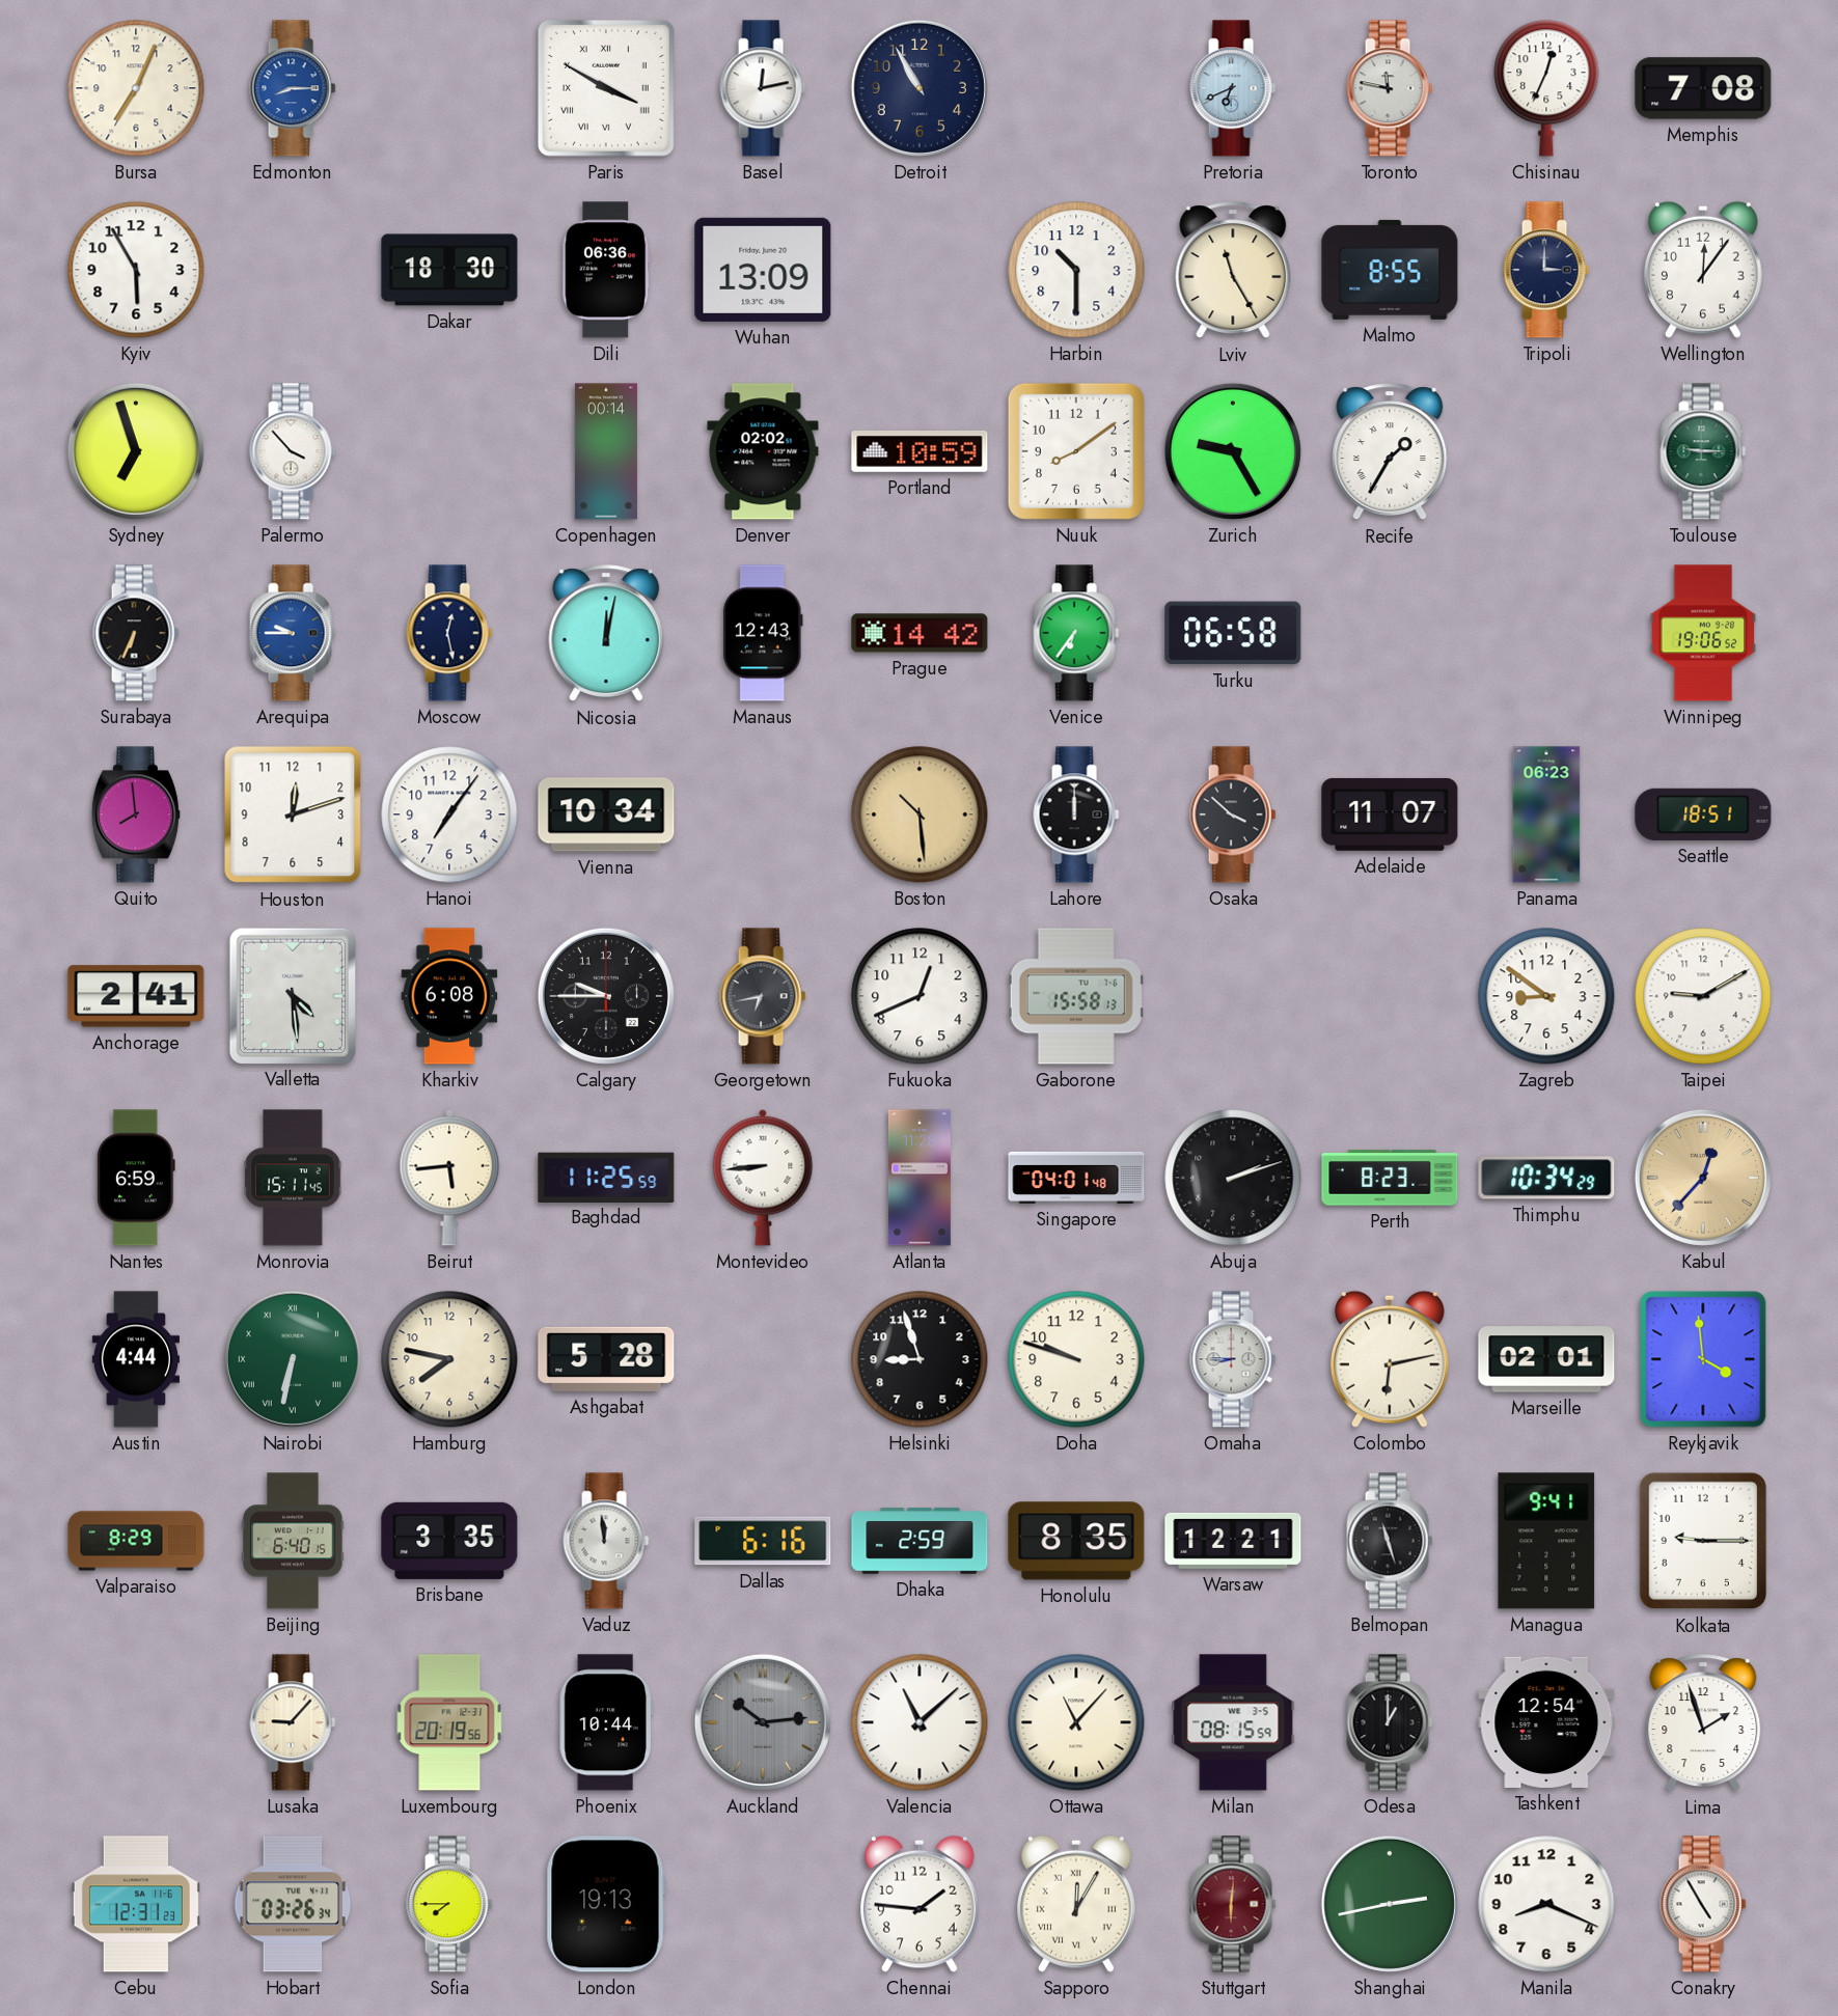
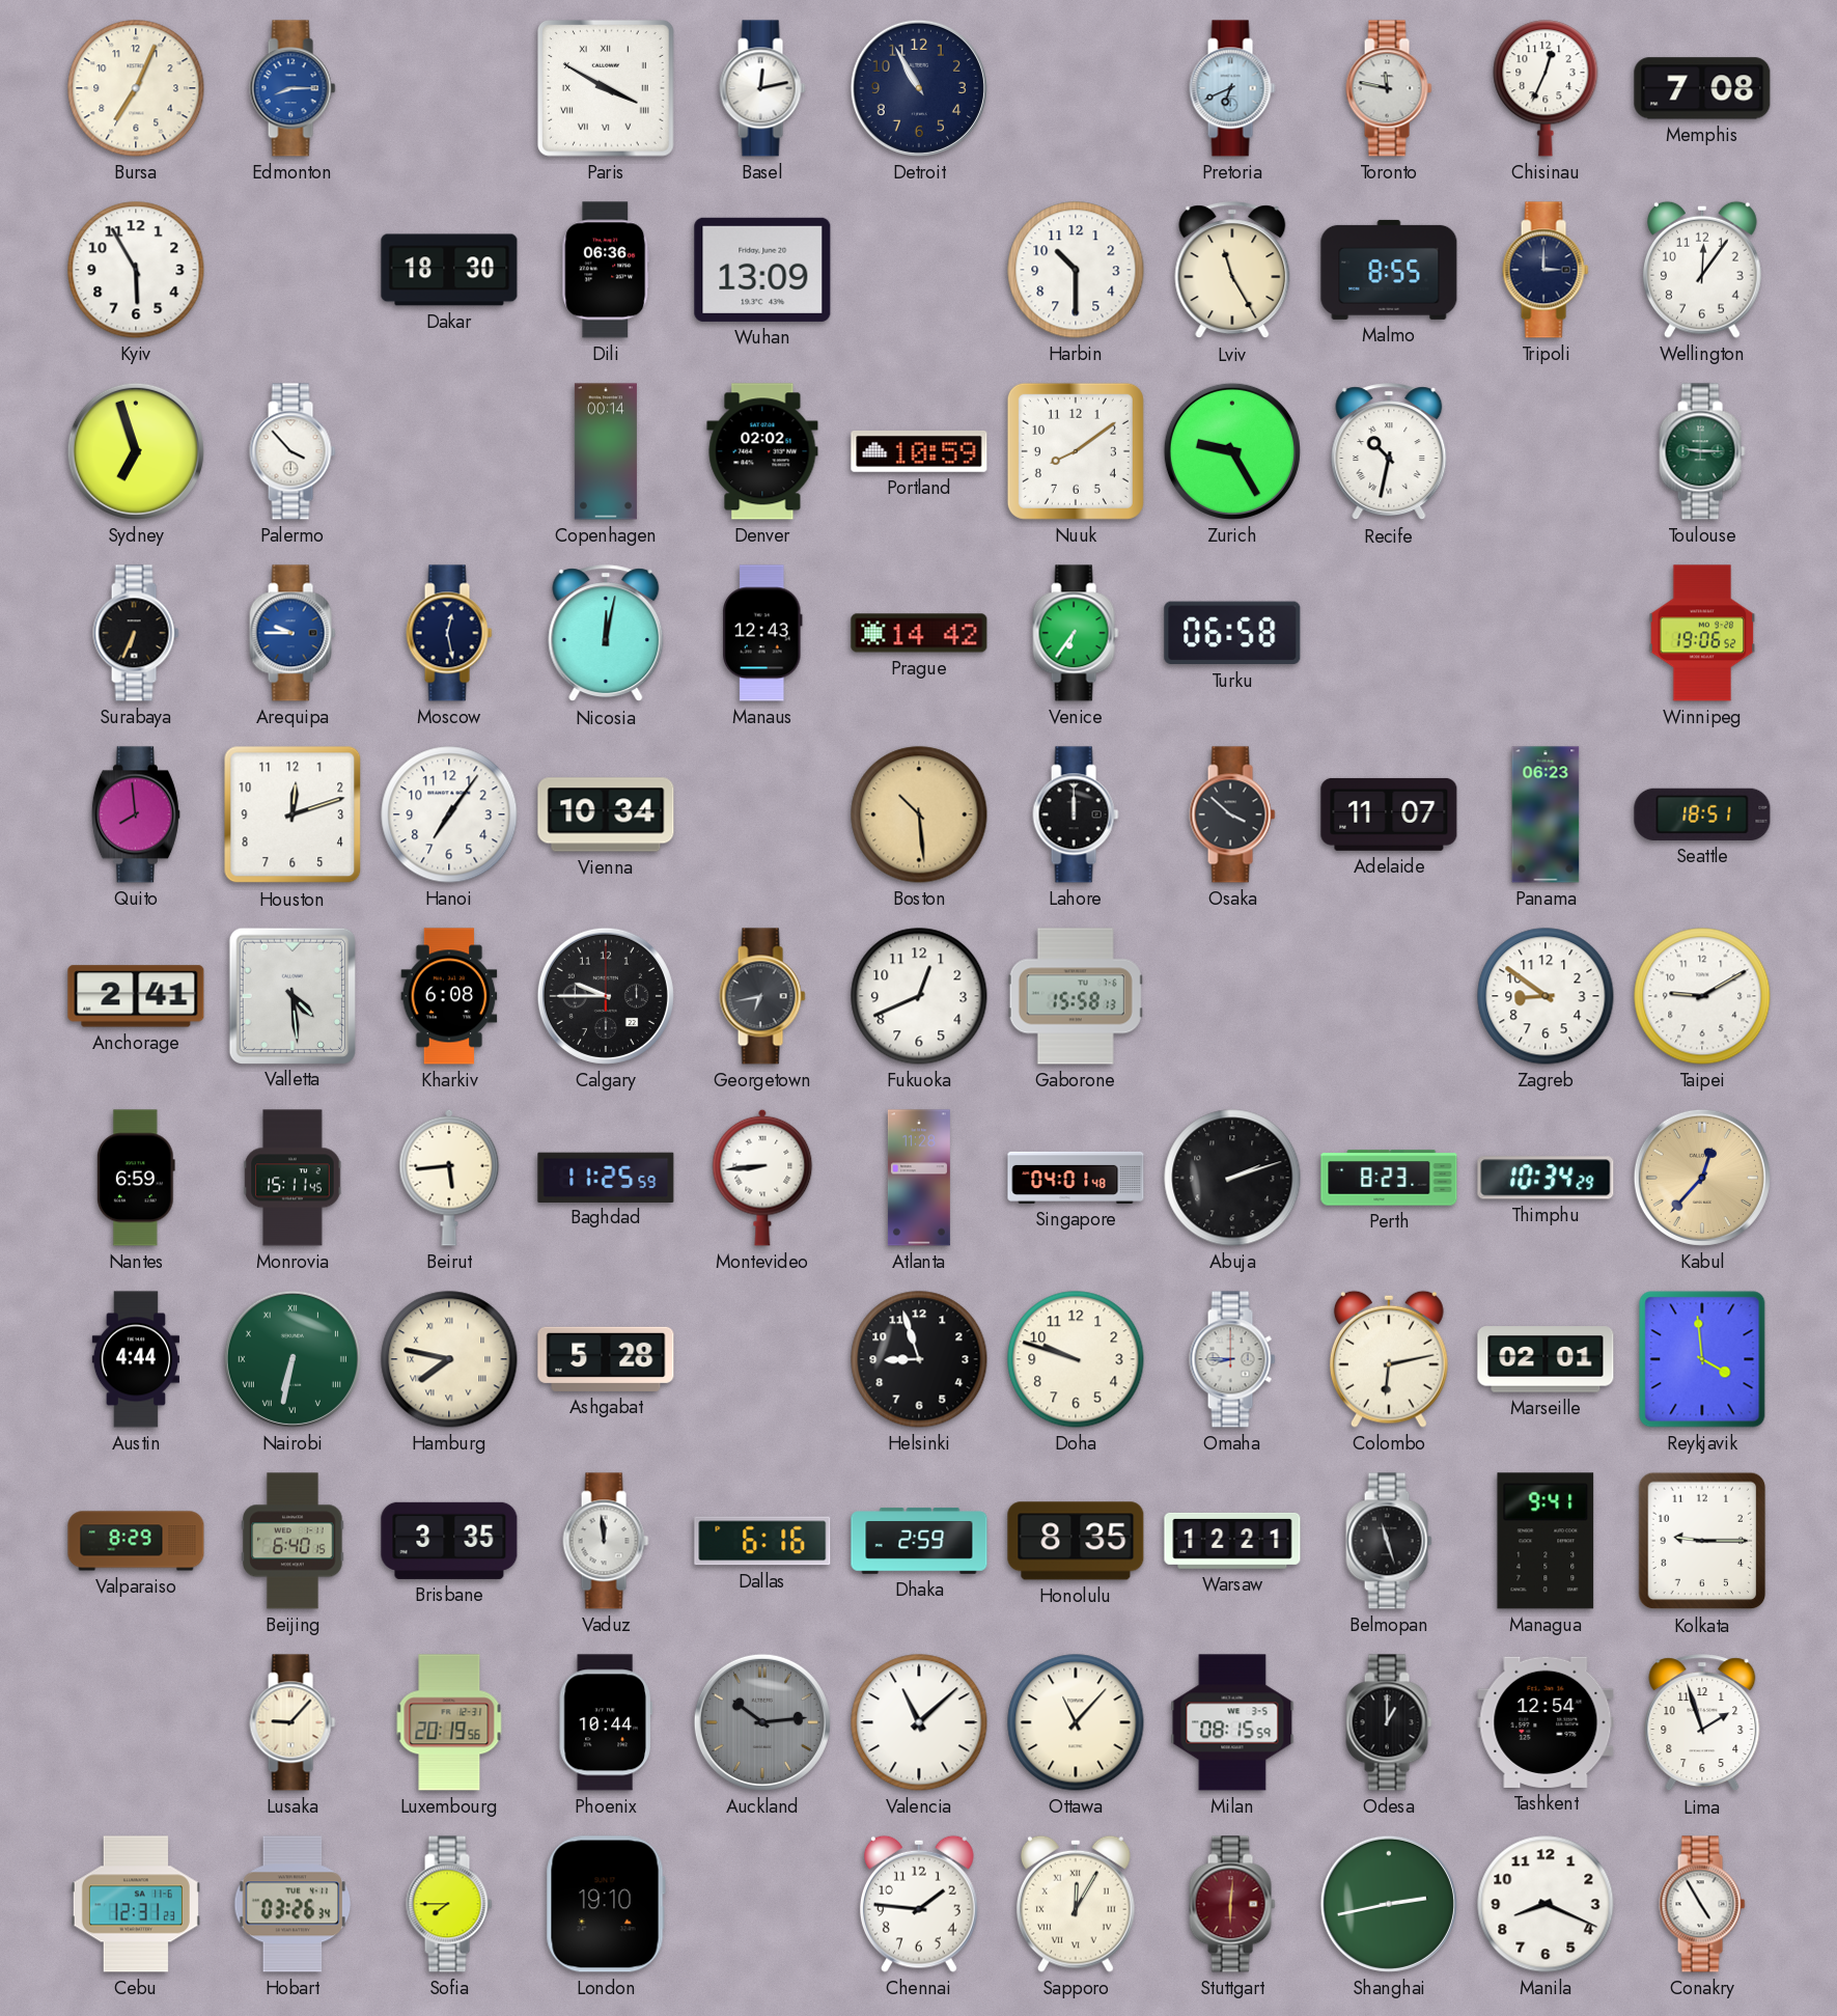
Recife: 1:35 -> 10:32
Hamburg numerals: Arabic -> Roman
London: 19:13 -> 19:10
